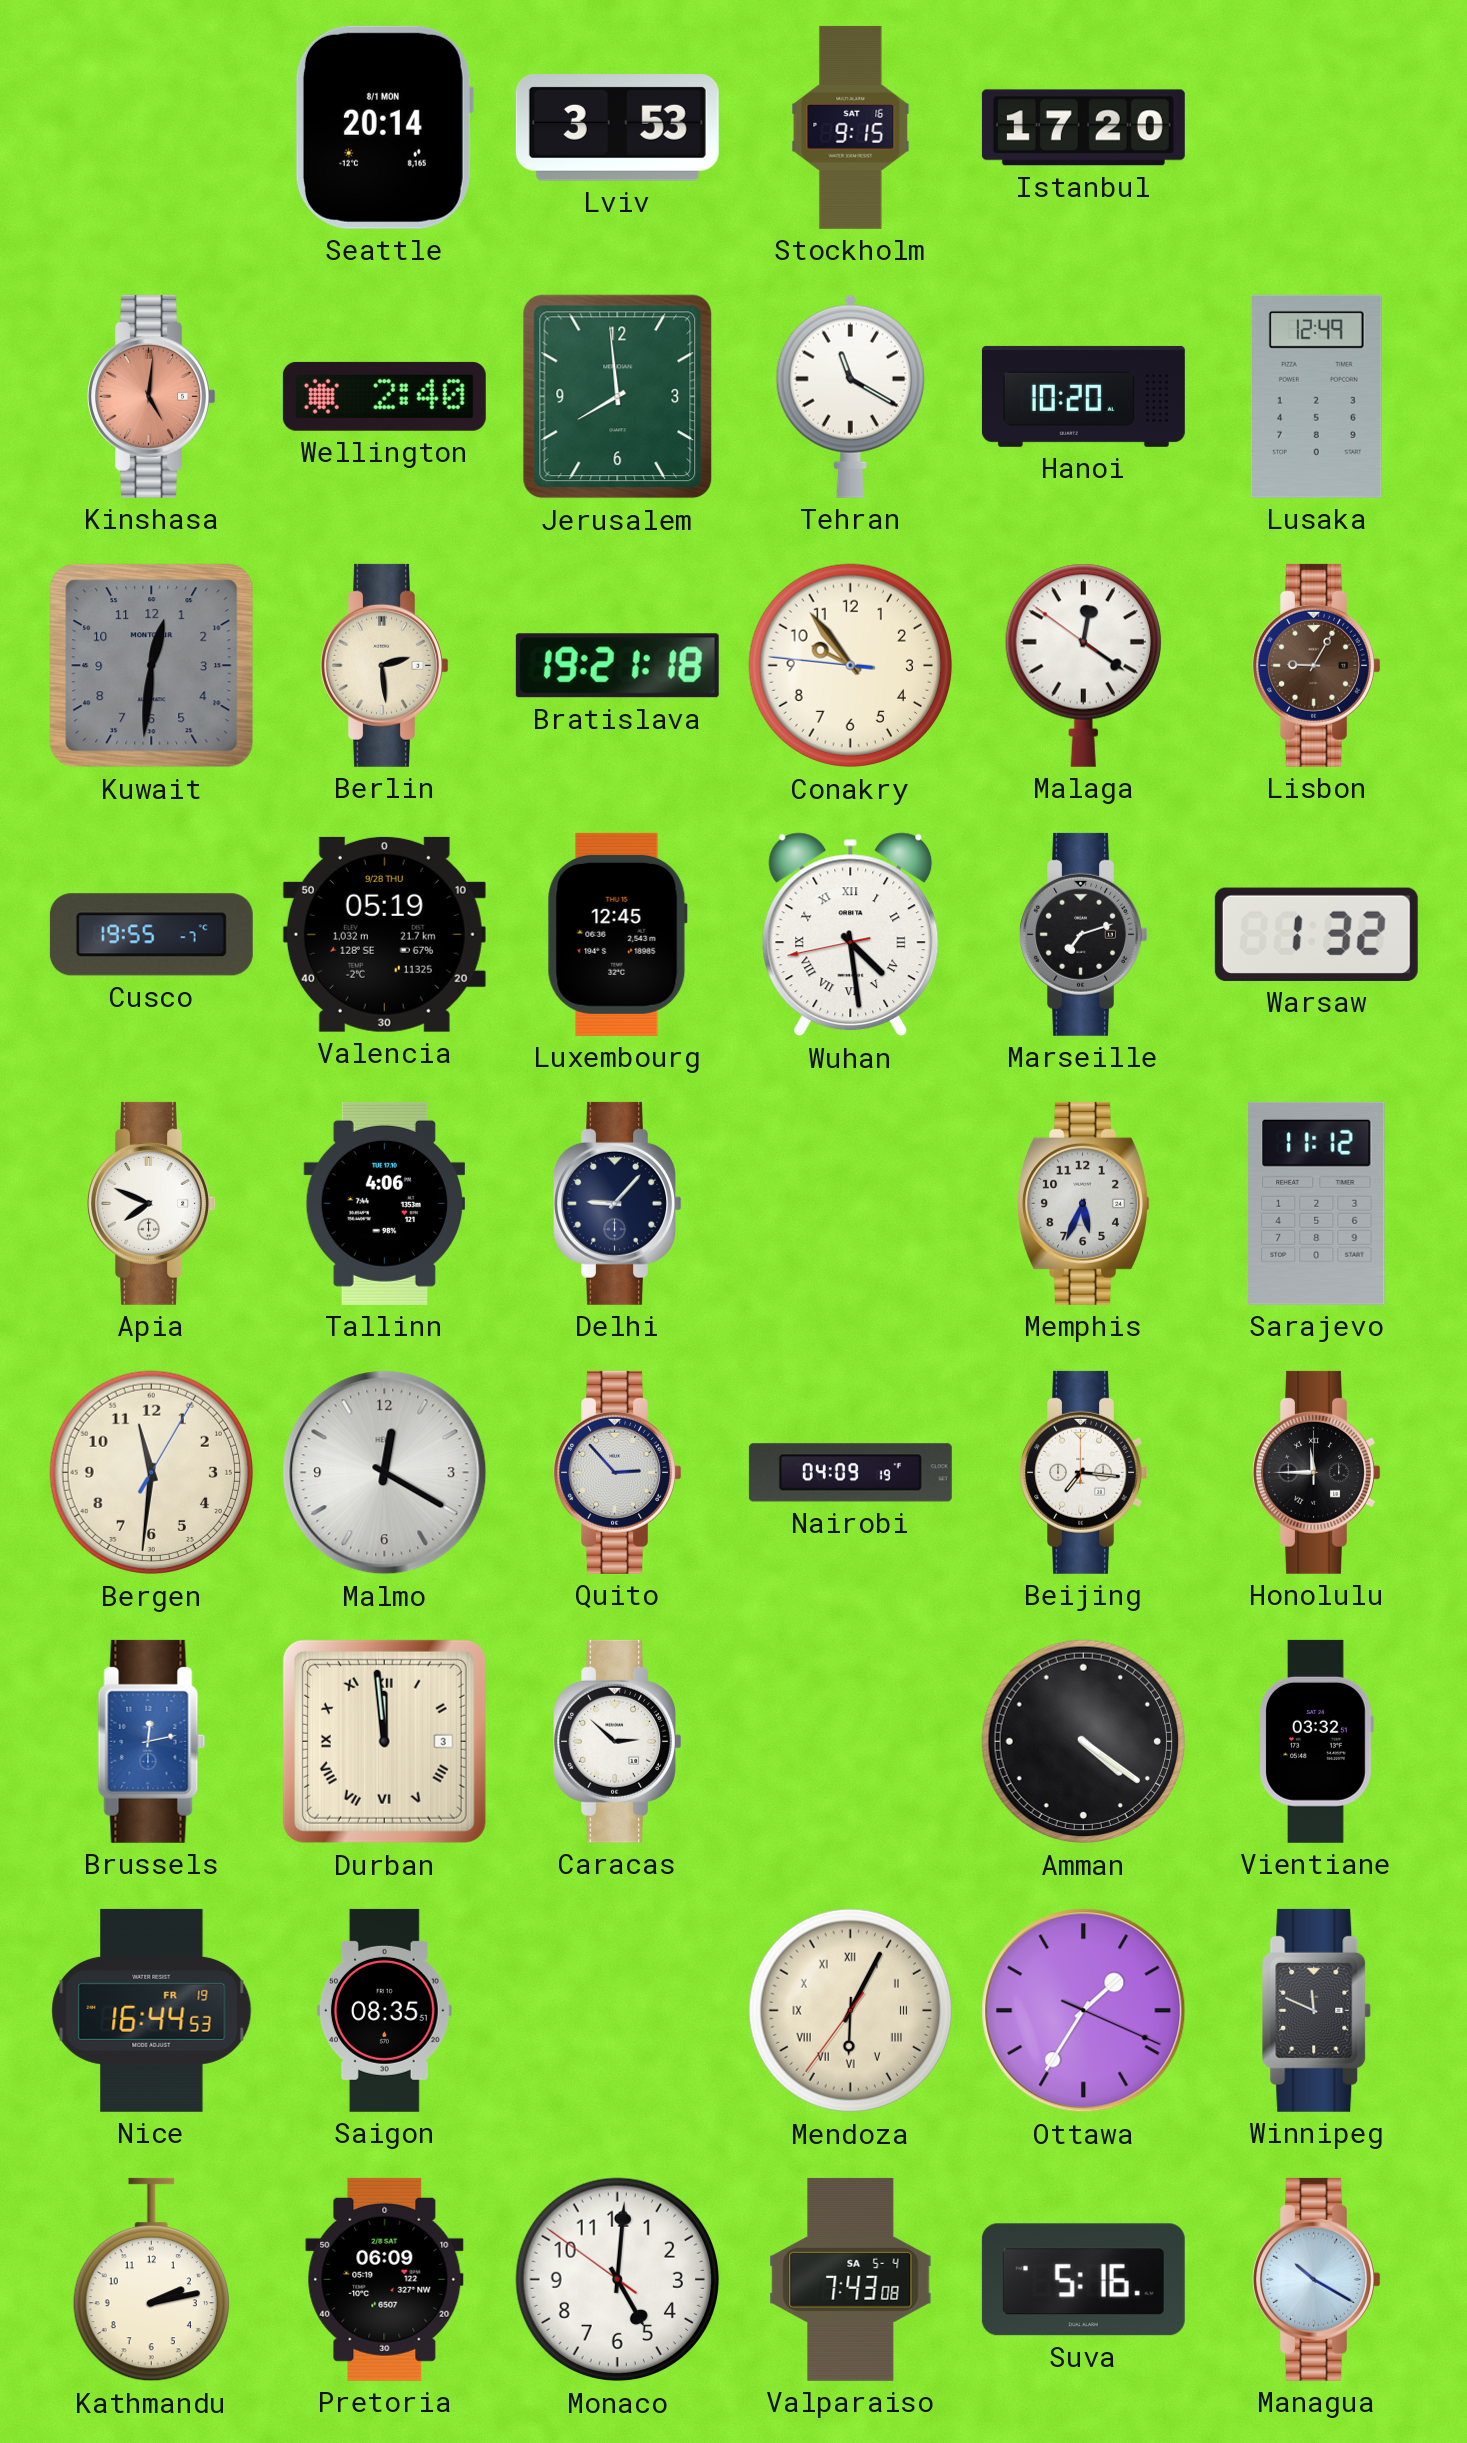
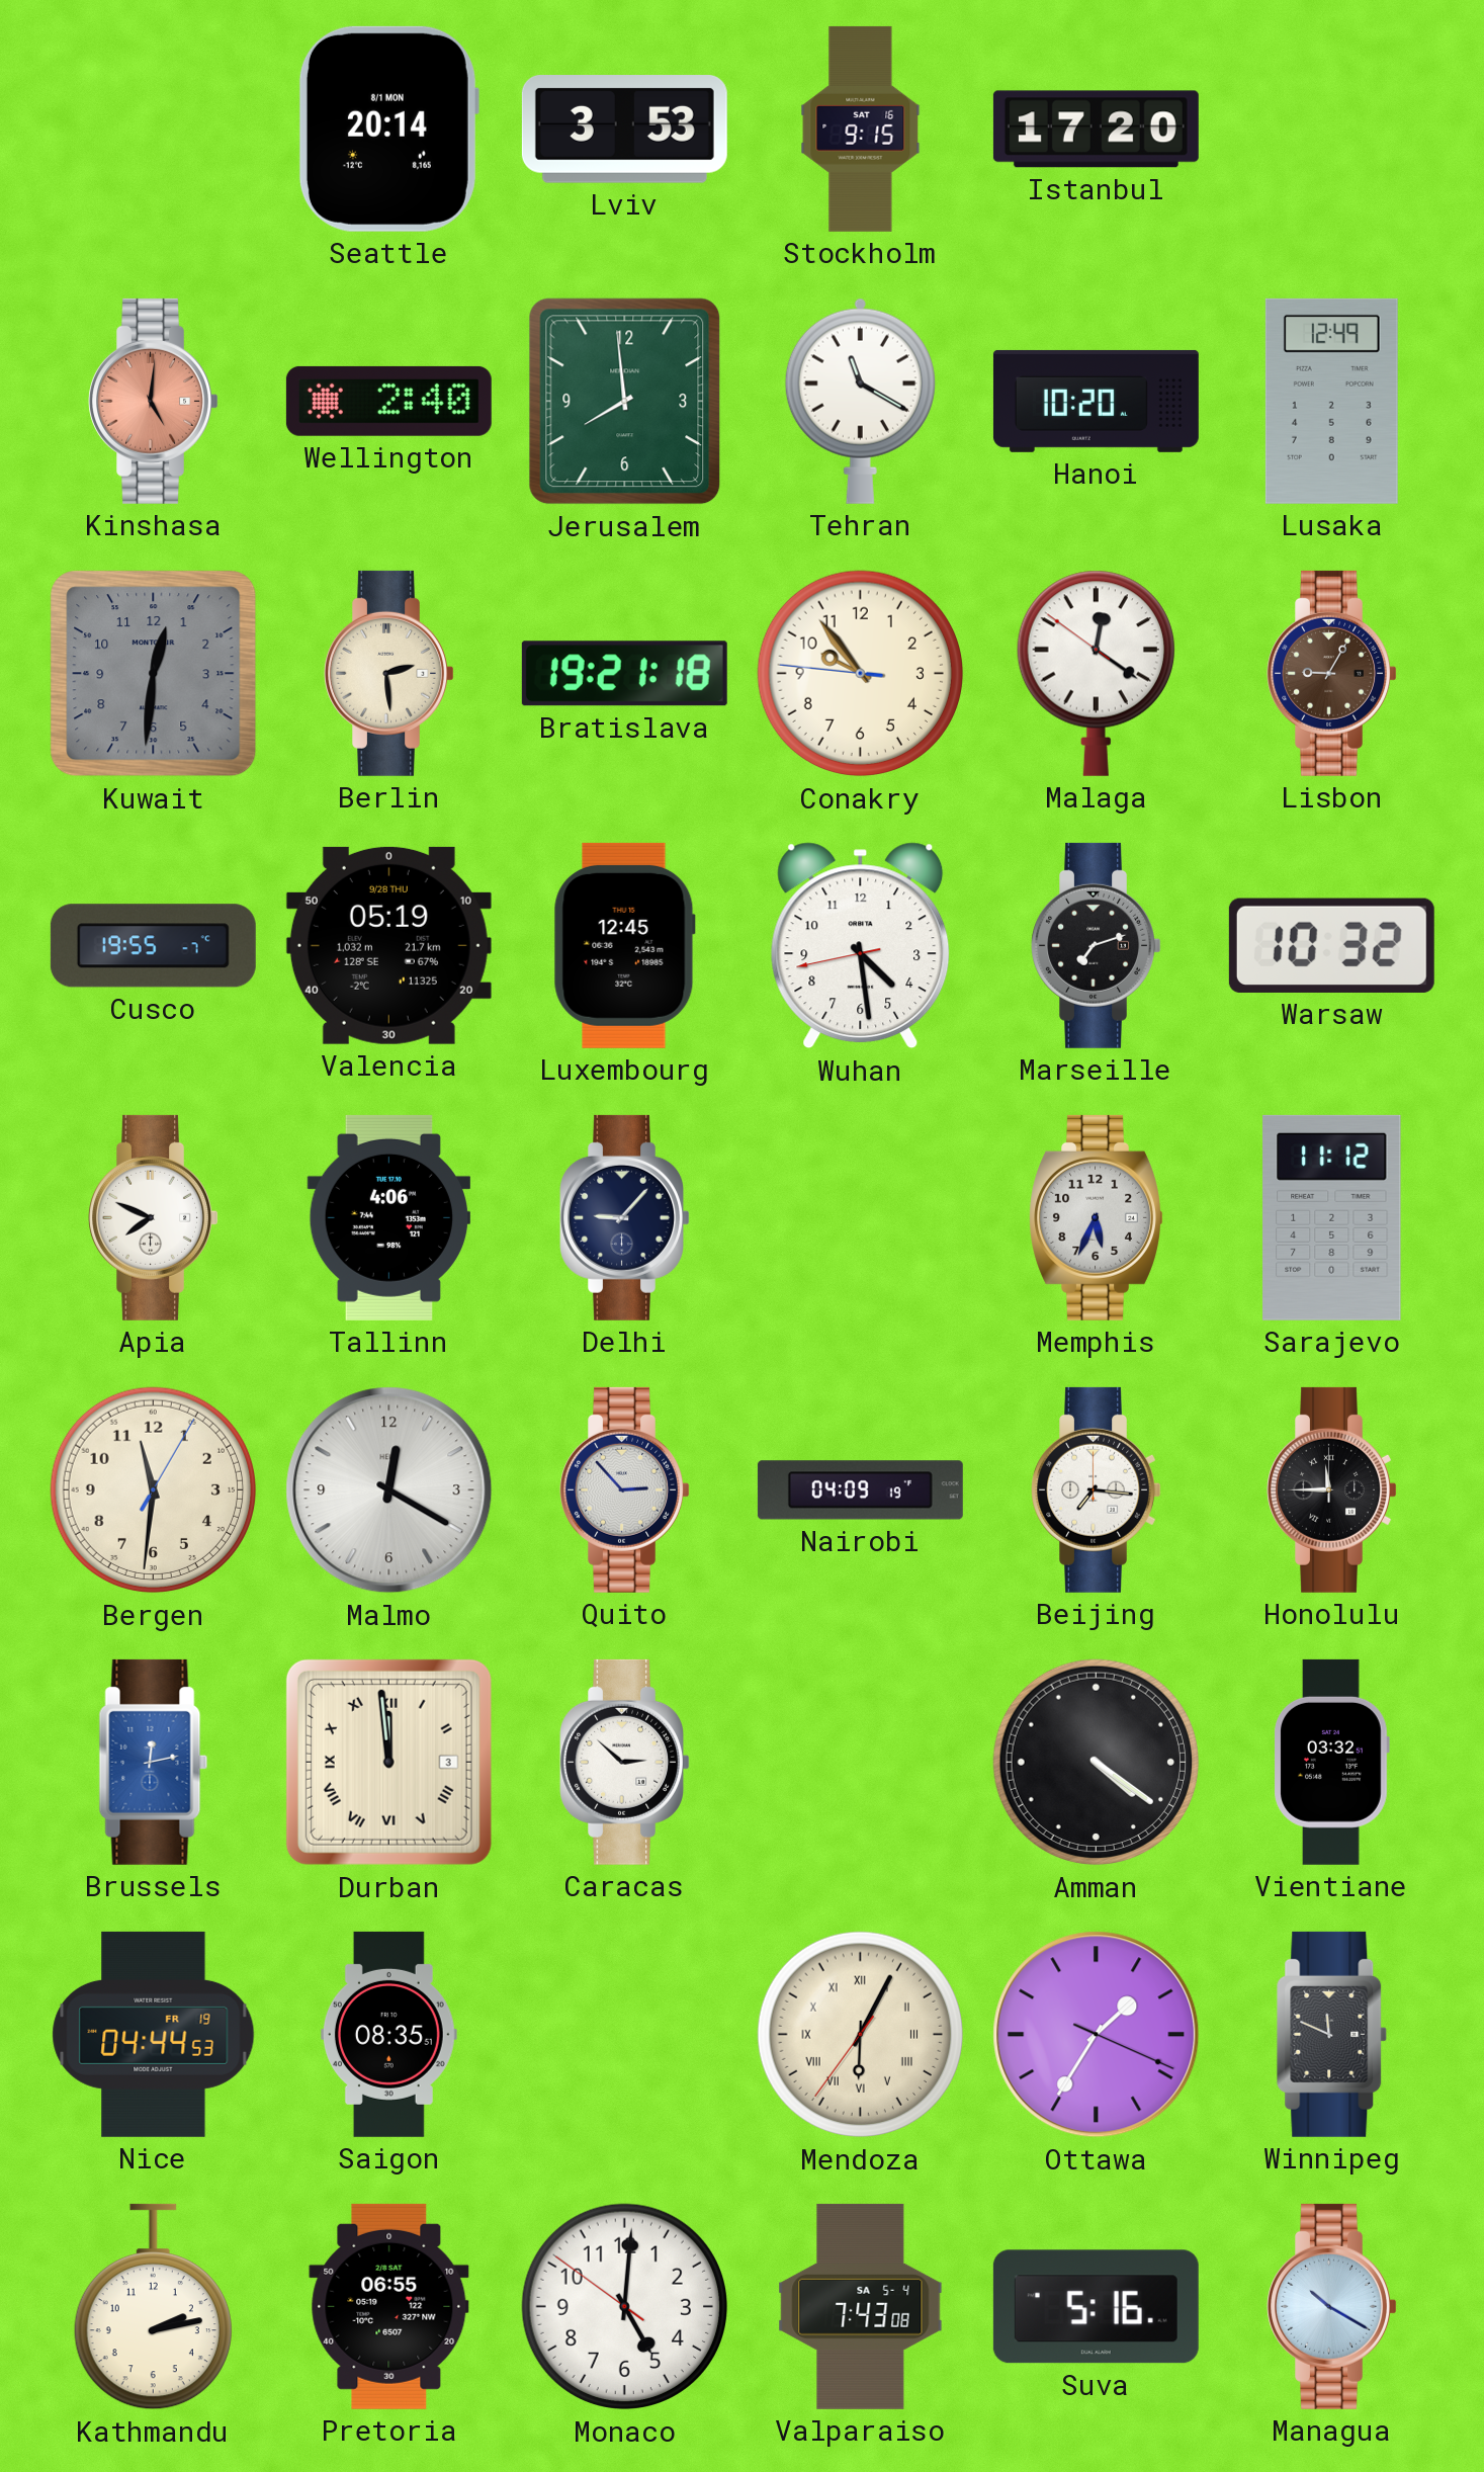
Wuhan numerals: Roman -> Arabic
Warsaw: 1:32 -> 10:32
Nice: 16:44 -> 04:44
Pretoria: 06:09 -> 06:55
